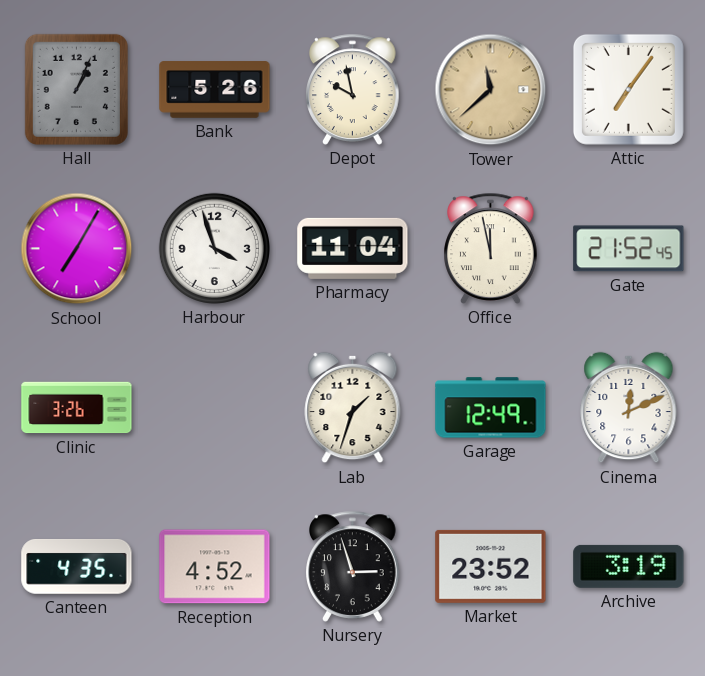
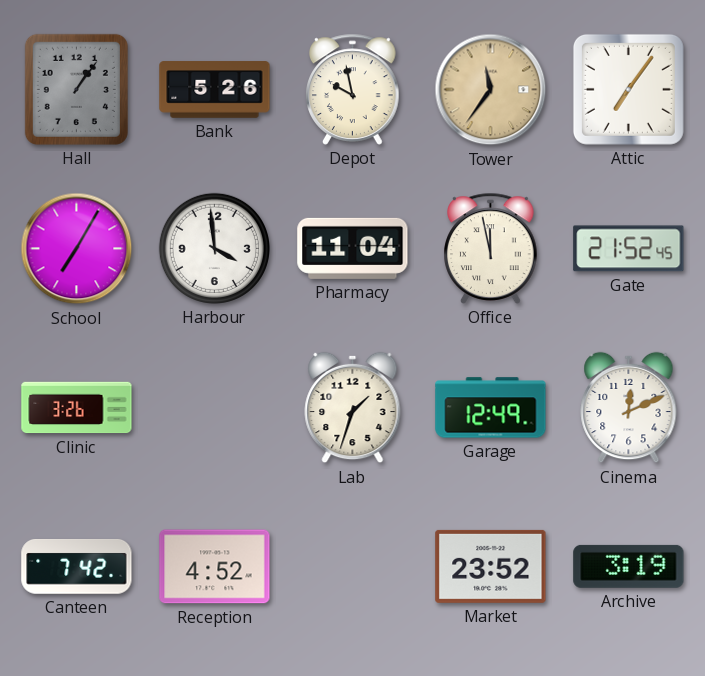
Hall: 1:04 -> 1:06
Tower: 11:38 -> 11:36
Harbour: 3:57 -> 3:59
Canteen: 4:35 -> 7:42
Nursery: 2:57 -> none
